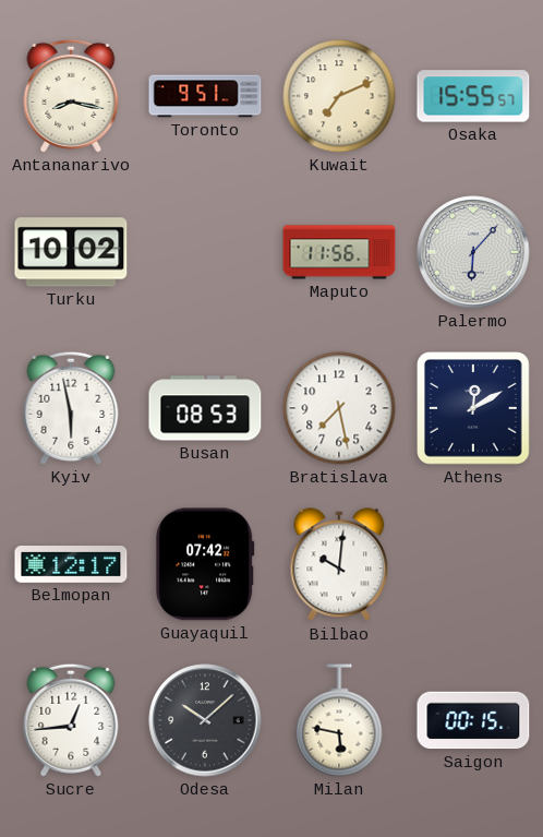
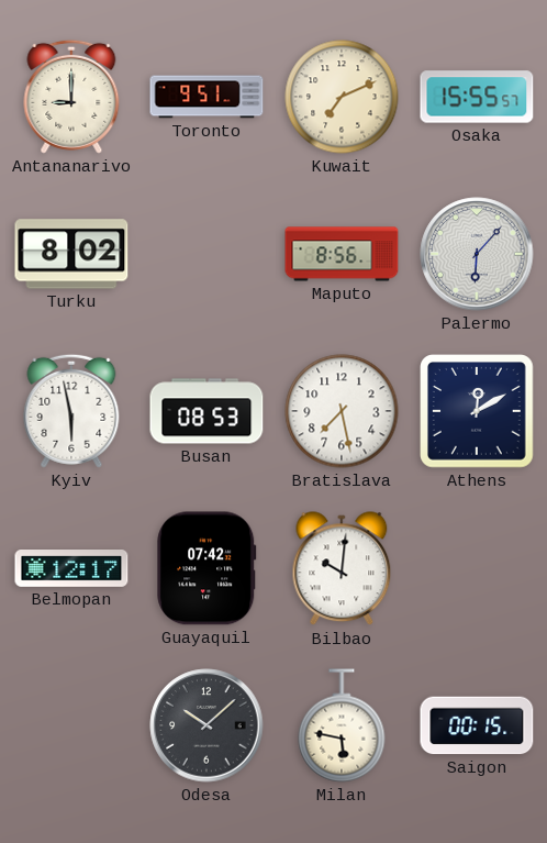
Antananarivo: 8:17 -> 9:00
Turku: 10:02 -> 8:02
Maputo: 11:56 -> 8:56
Sucre: 12:44 -> none
